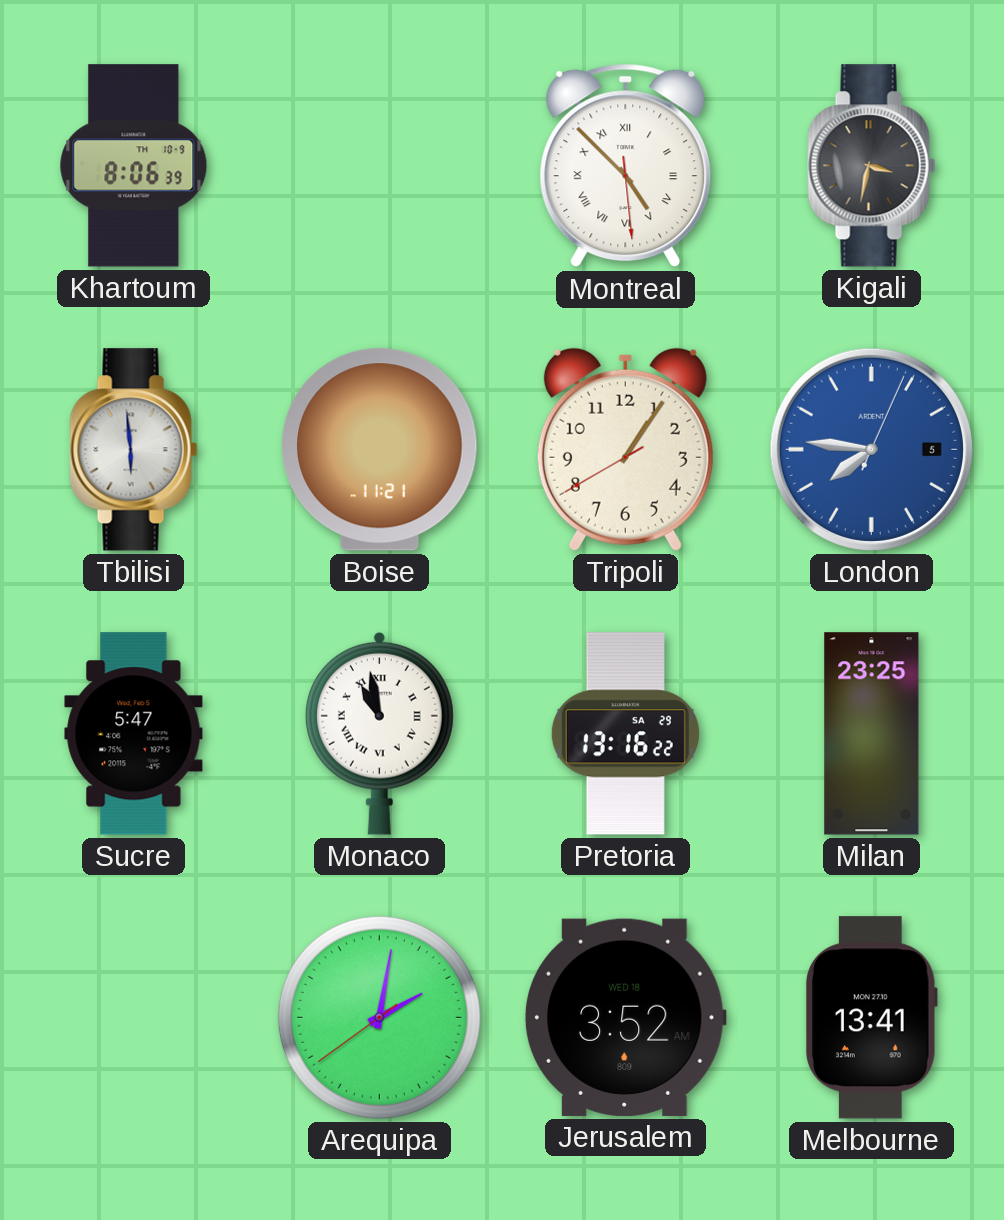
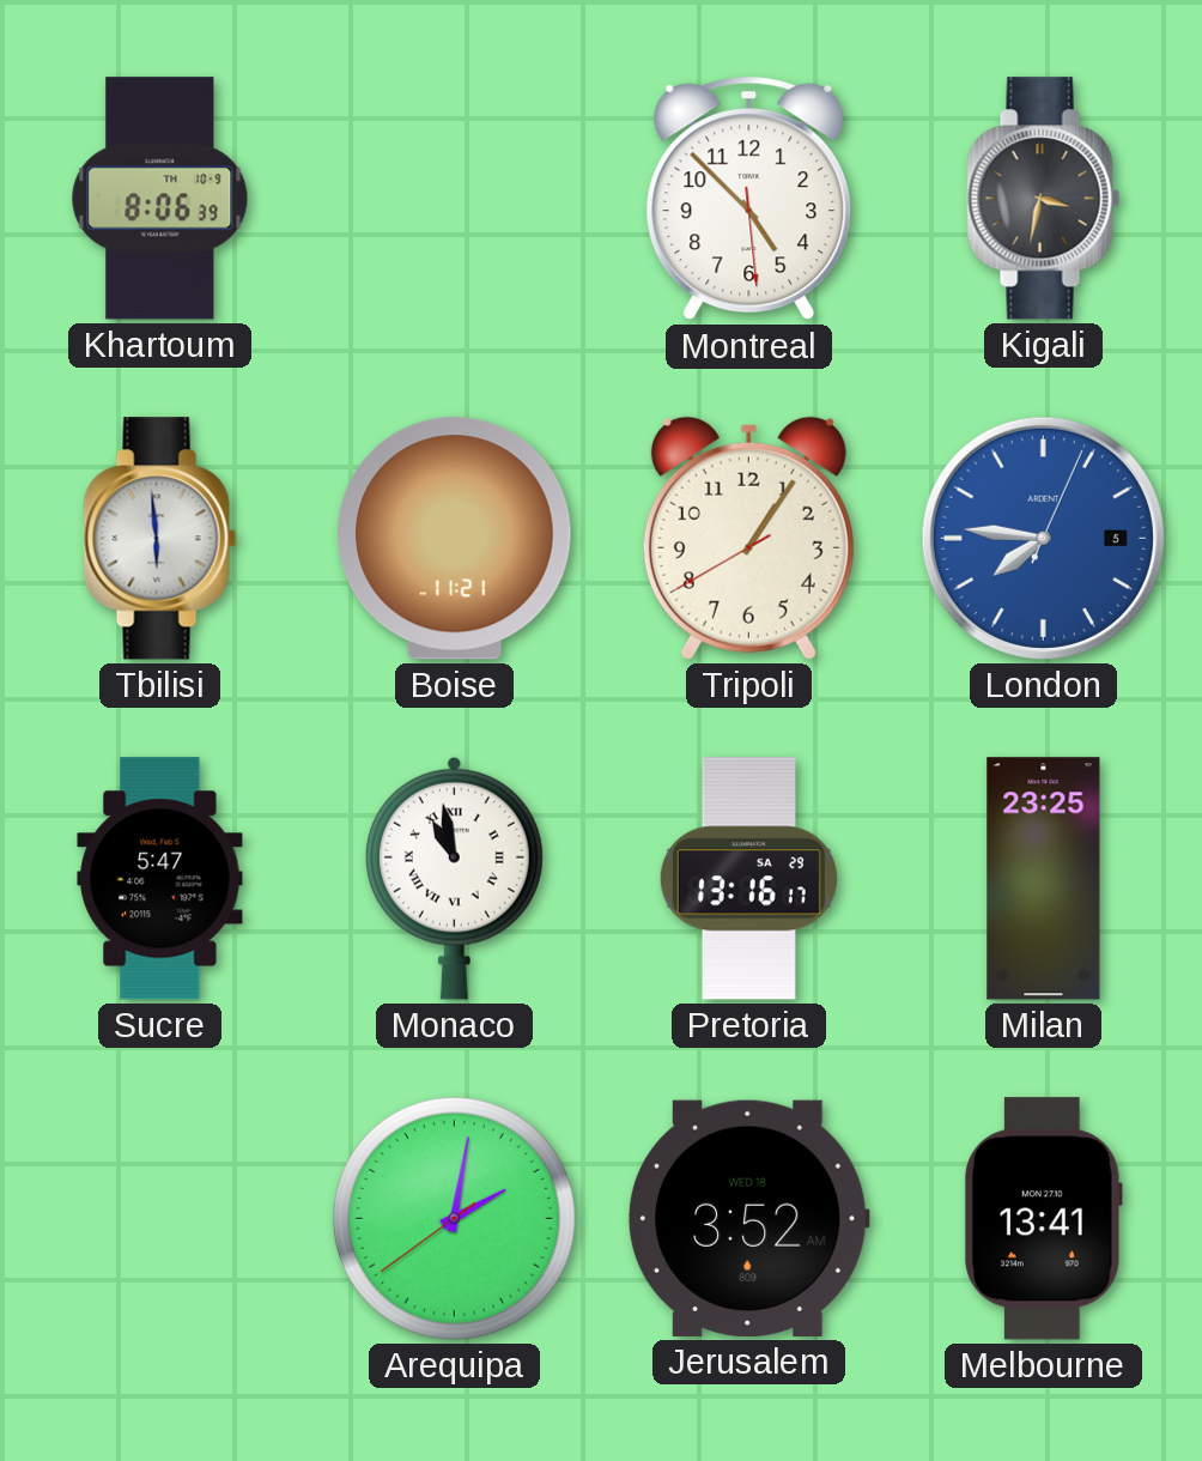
Montreal numerals: Roman -> Arabic
Pretoria: 13:16:22 -> 13:16:17
